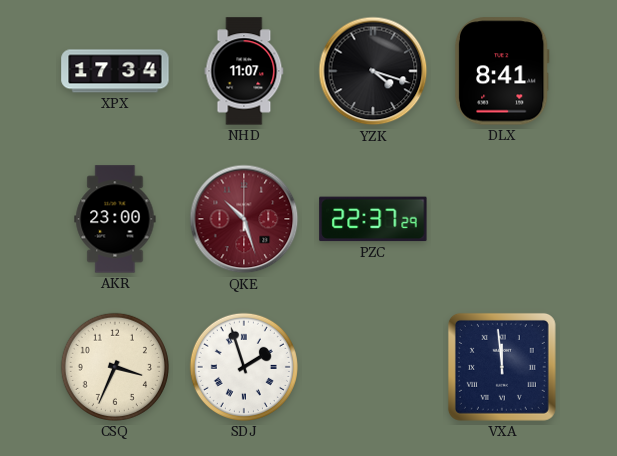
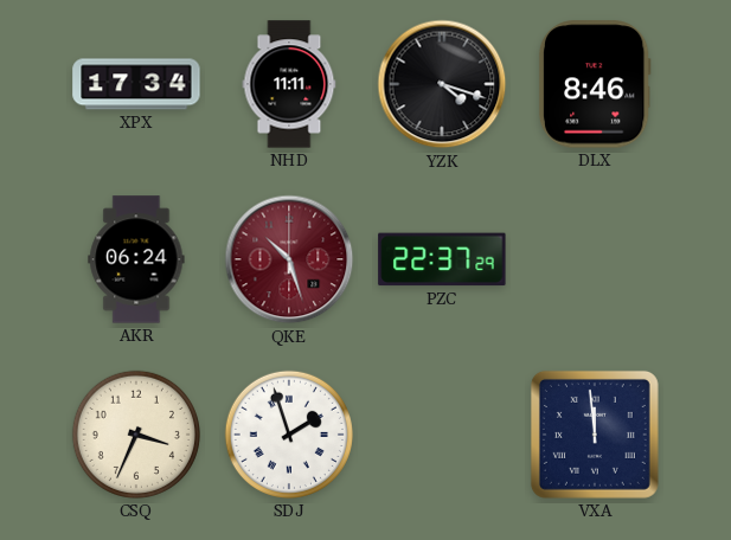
NHD: 11:07 -> 11:11
DLX: 8:41 -> 8:46
AKR: 23:00 -> 06:24
